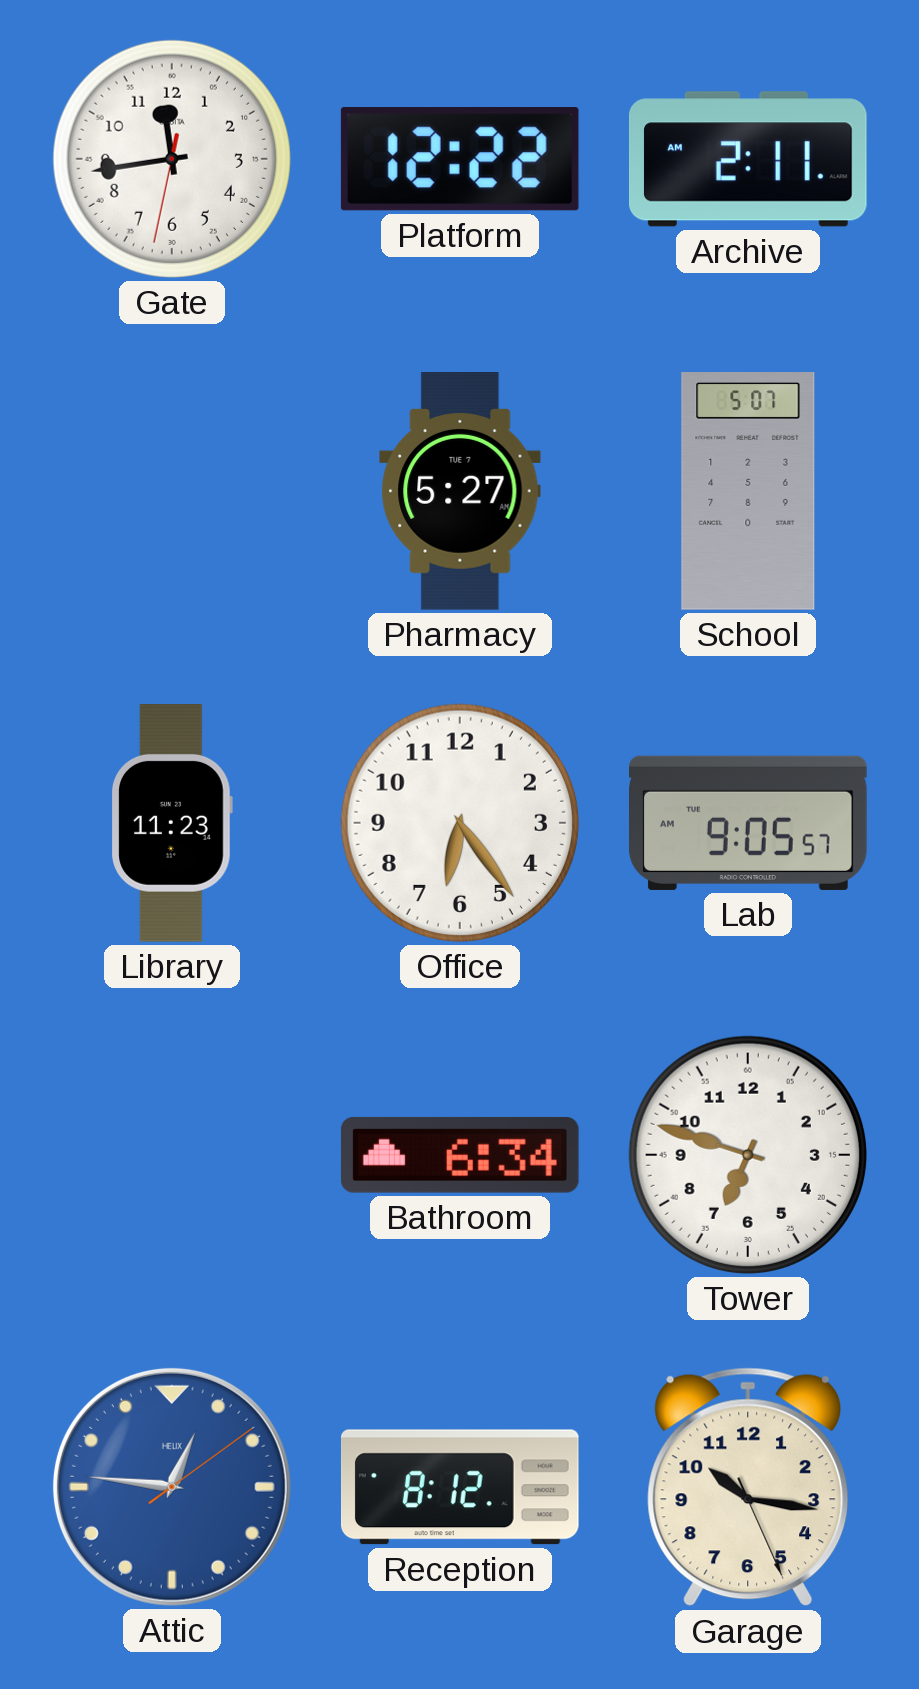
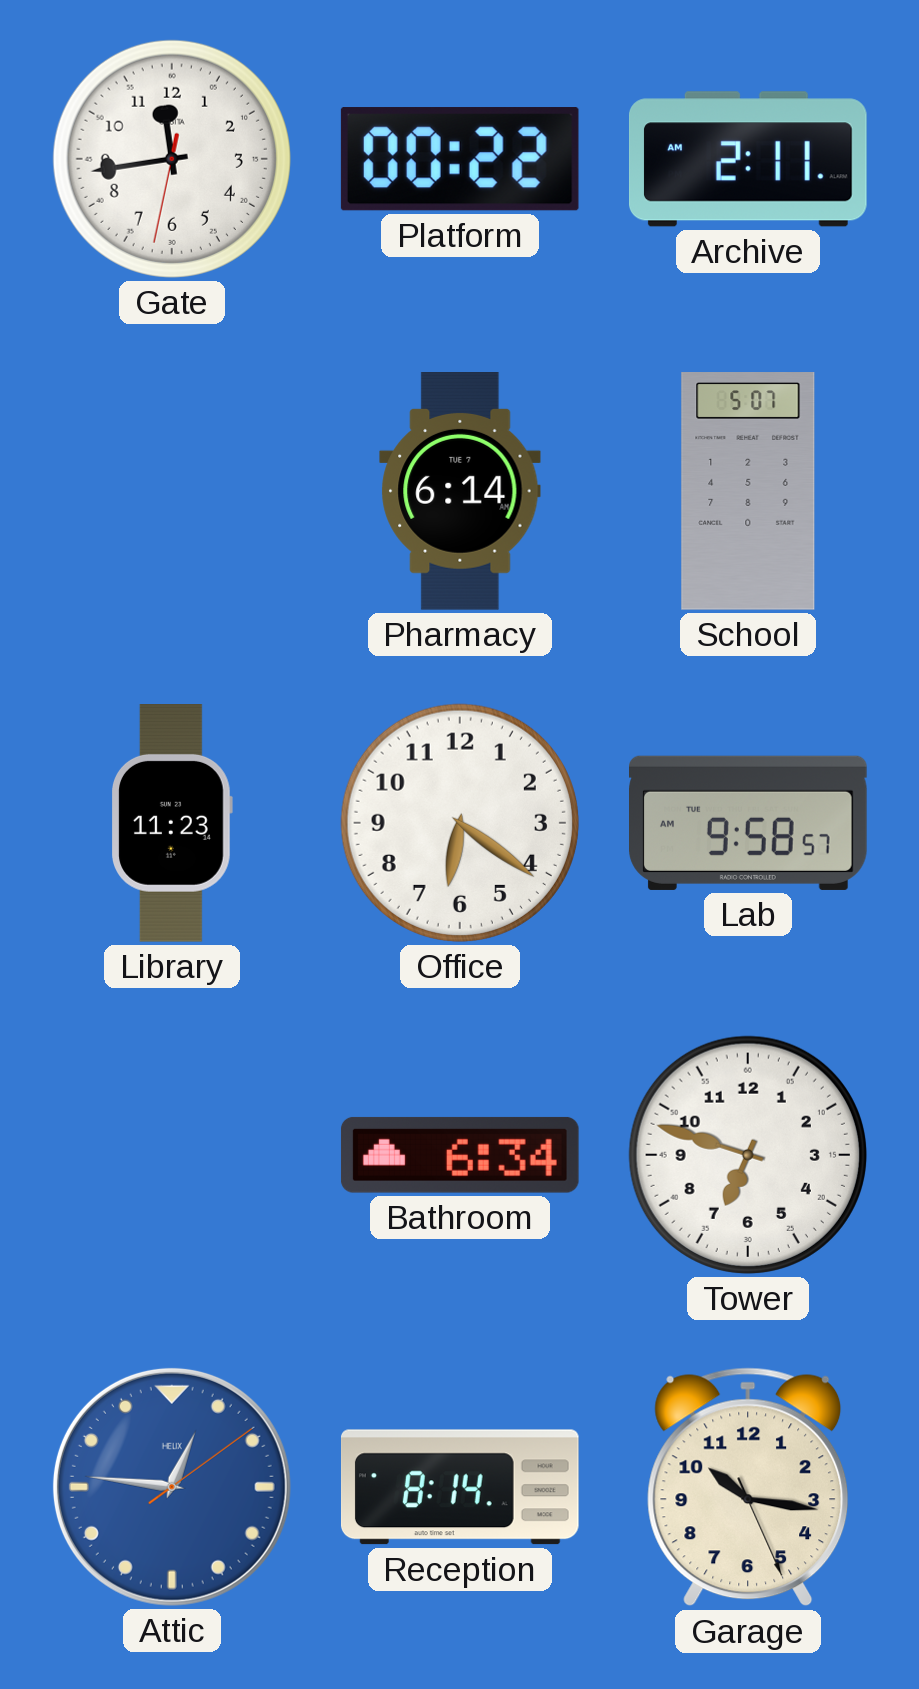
Platform: 12:22 -> 00:22
Pharmacy: 5:27 -> 6:14
Office: 6:24 -> 6:21
Lab: 9:05 -> 9:58
Reception: 8:12 -> 8:14
